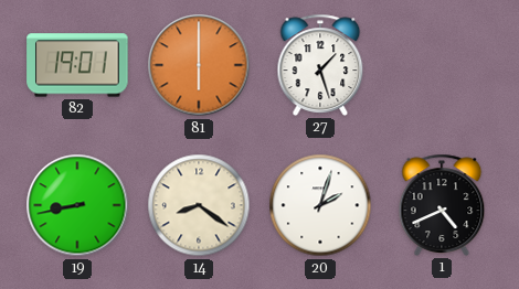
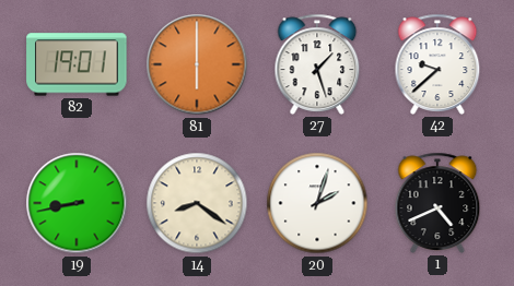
42: none -> 9:38
